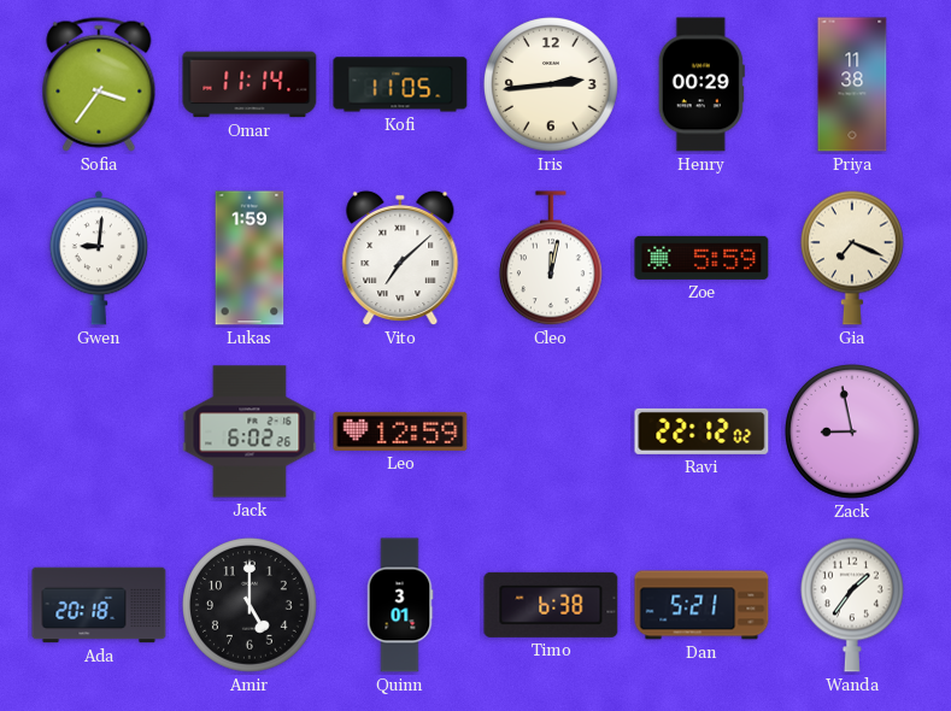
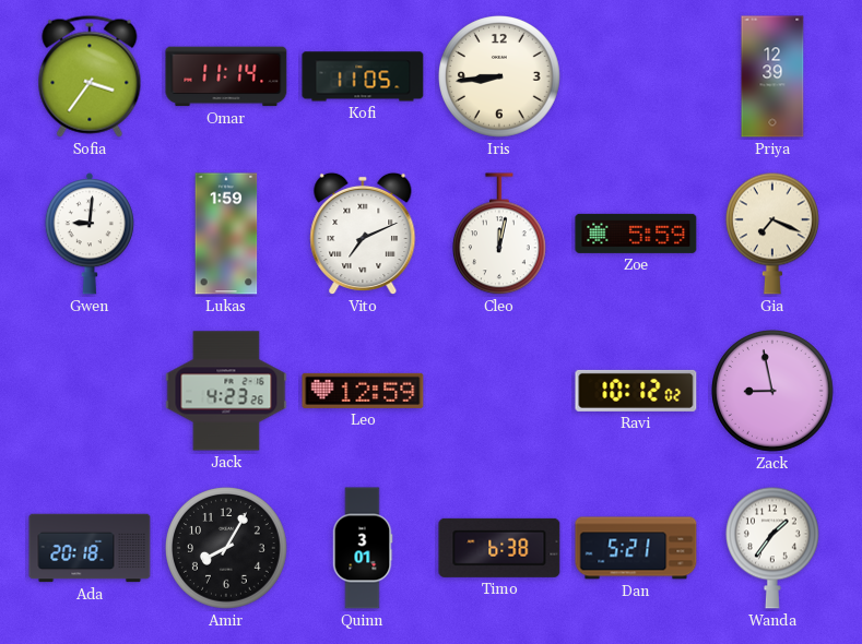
Iris: 2:44 -> 8:44
Henry: 00:29 -> none
Priya: 11:38 -> 12:39
Vito: 7:08 -> 7:11
Jack: 6:02 -> 4:23
Ravi: 22:12 -> 10:12
Amir: 5:00 -> 8:05
